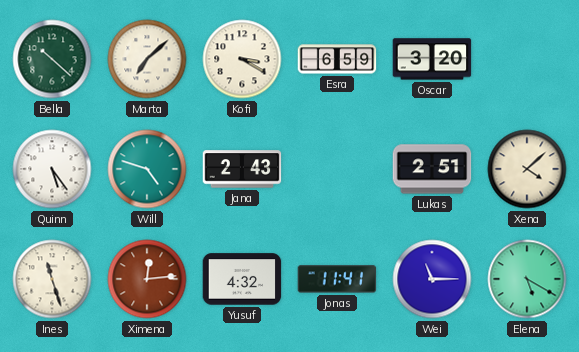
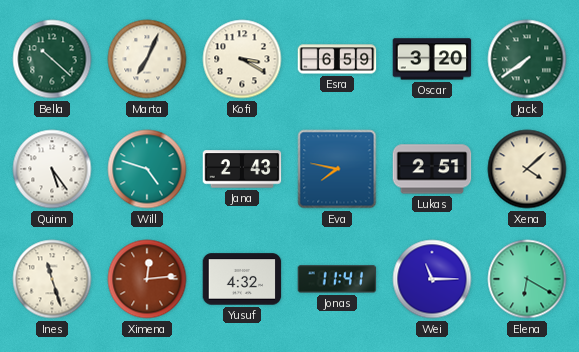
Marta: 7:08 -> 7:04
Jack: none -> 7:39
Eva: none -> 7:47
Elena: 5:20 -> 6:20
